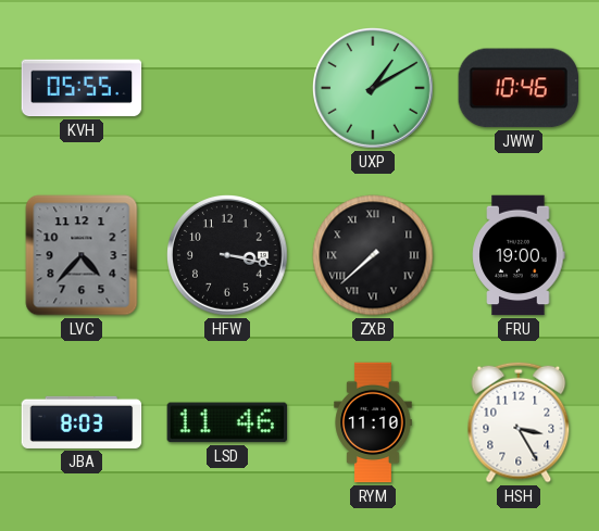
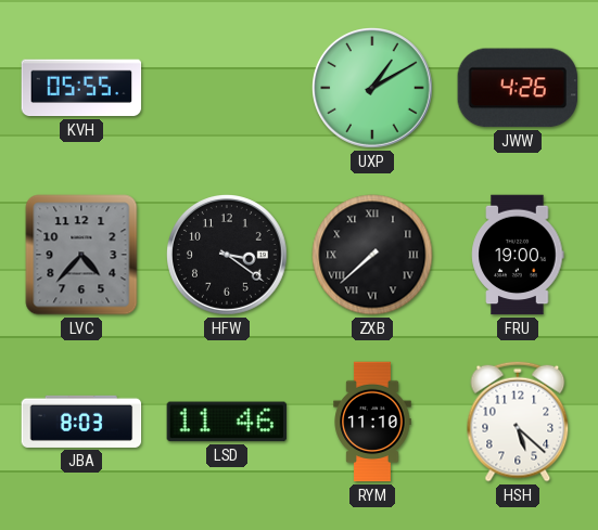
JWW: 10:46 -> 4:26
HFW: 3:17 -> 3:21
HSH: 3:25 -> 5:22
